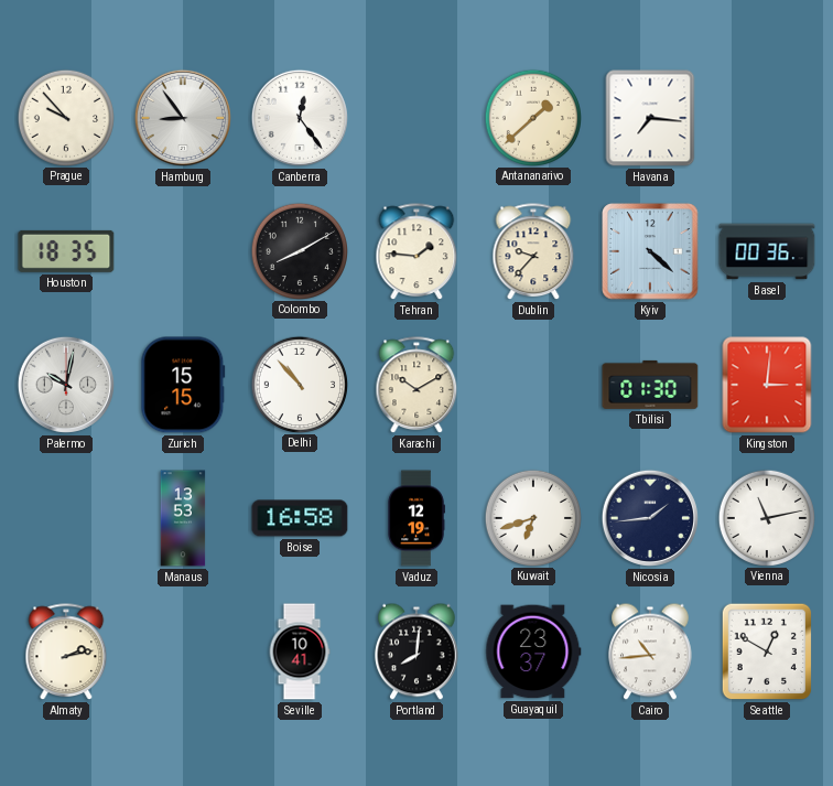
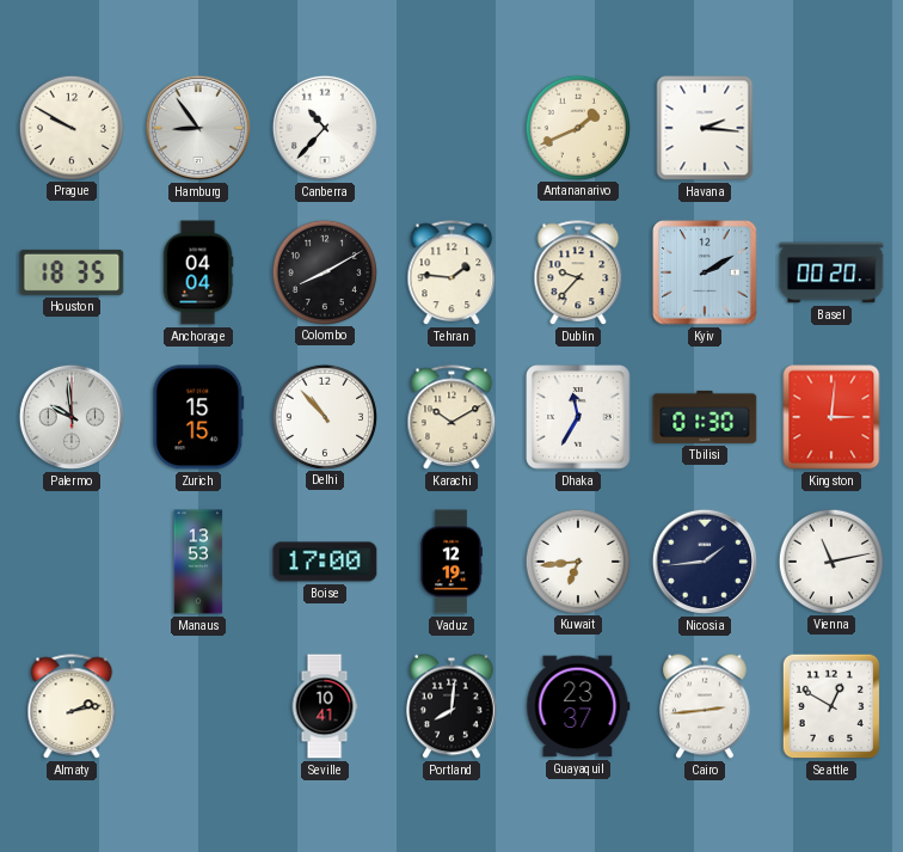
Prague: 9:53 -> 9:50
Canberra: 12:24 -> 10:37
Antananarivo: 1:38 -> 1:41
Havana: 7:16 -> 2:16
Anchorage: none -> 04:04
Kyiv: 4:22 -> 2:10
Basel: 00:36 -> 00:20
Palermo: 10:02 -> 9:59
Dhaka: none -> 11:35
Boise: 16:58 -> 17:00
Kuwait: 6:42 -> 6:44
Cairo: 10:44 -> 2:44
